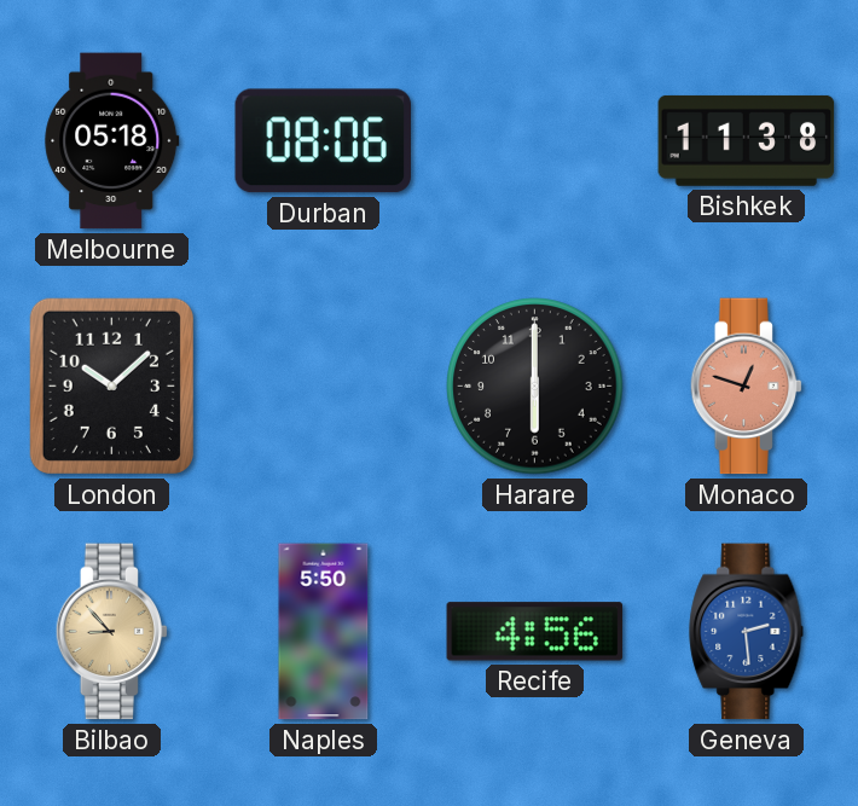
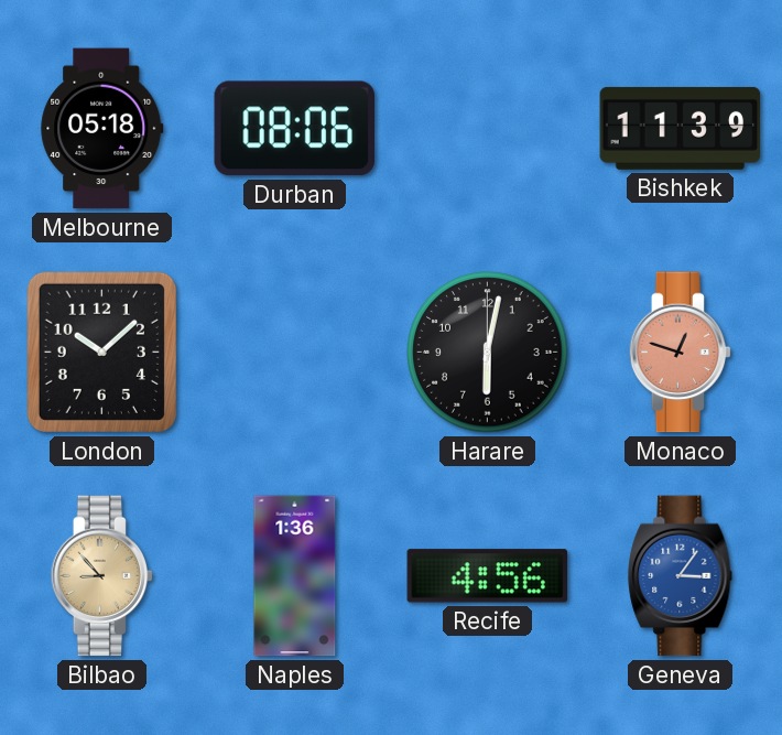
Bishkek: 11:38 -> 11:39
Harare: 6:00 -> 6:02
Naples: 5:50 -> 1:36
Geneva: 2:29 -> 3:06
